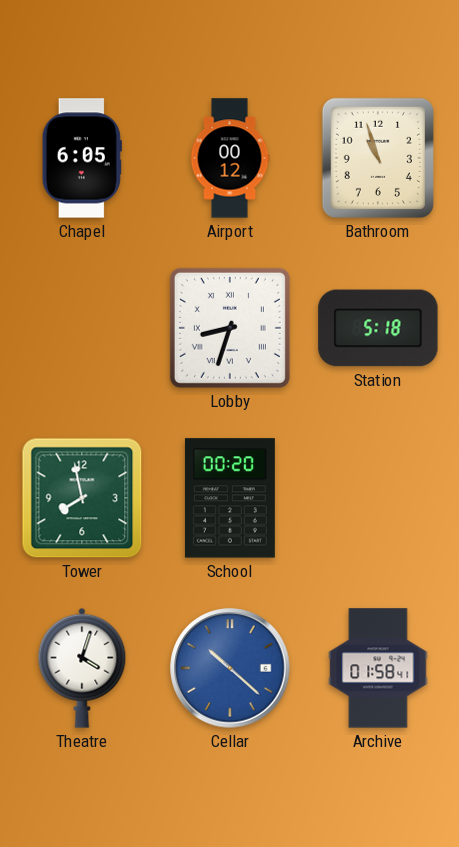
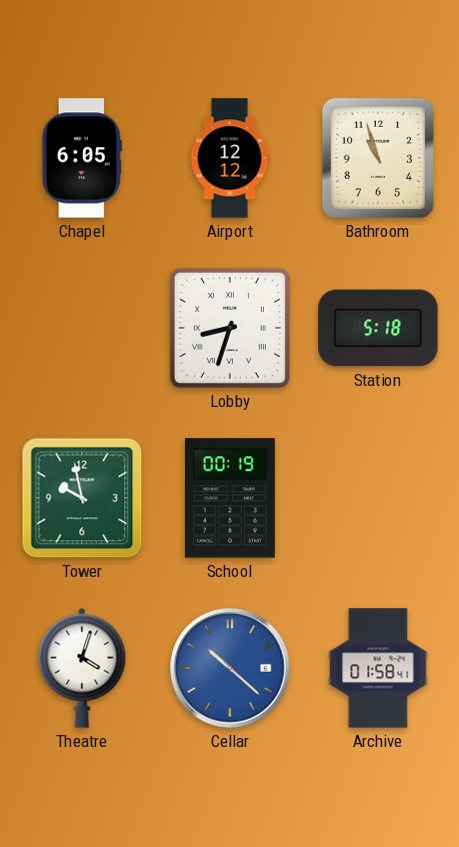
Airport: 00:12 -> 12:12
Tower: 7:58 -> 9:58
School: 00:20 -> 00:19
